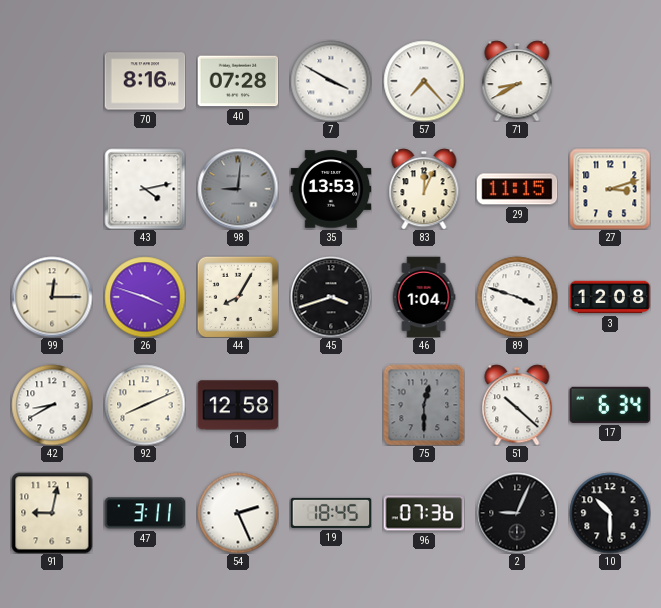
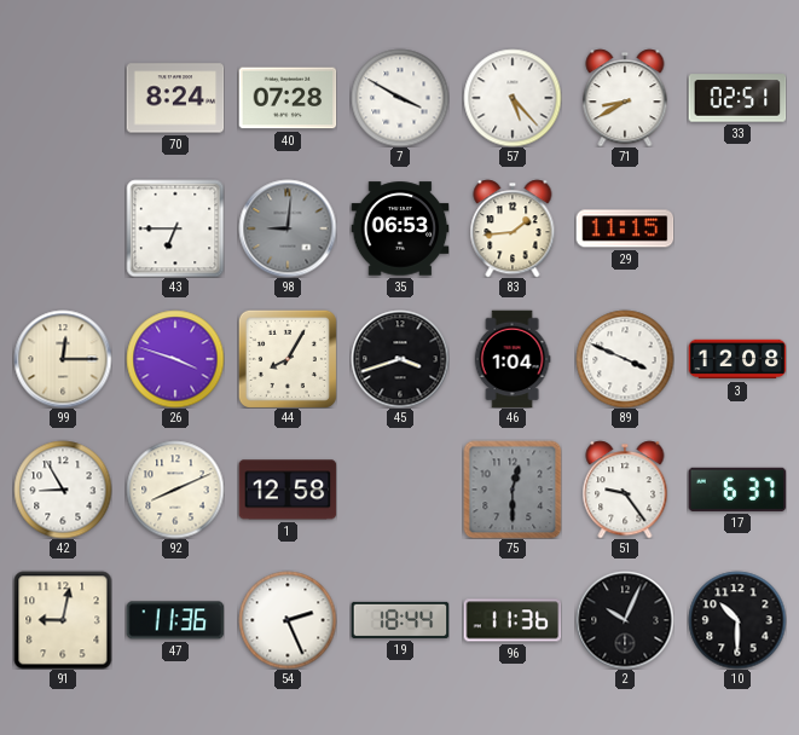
70: 8:16 -> 8:24
57: 7:23 -> 5:23
33: none -> 02:51
43: 4:13 -> 6:45
35: 13:53 -> 06:53
83: 12:04 -> 1:44
27: 3:12 -> none
89: 3:48 -> 3:49
42: 8:40 -> 8:55
51: 10:22 -> 9:24
17: 6:34 -> 6:37
47: 3:11 -> 11:36
19: 18:45 -> 18:44
96: 07:36 -> 11:36
2: 9:04 -> 10:04
